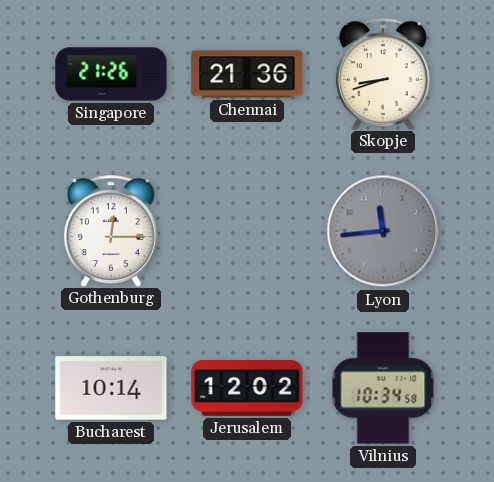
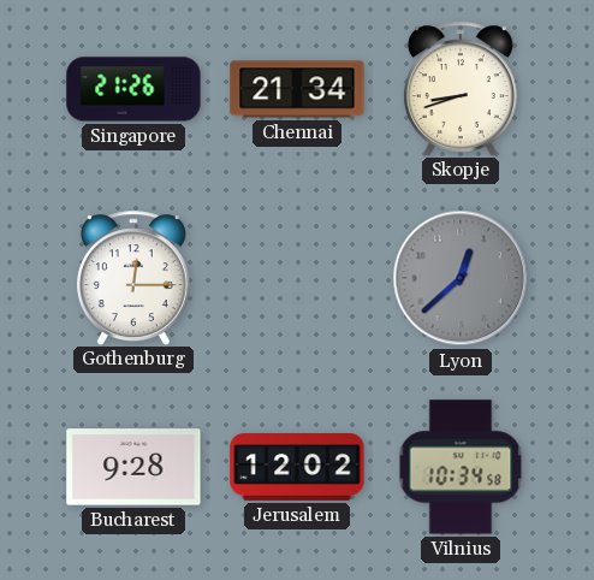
Chennai: 21:36 -> 21:34
Lyon: 11:44 -> 12:38
Bucharest: 10:14 -> 9:28
